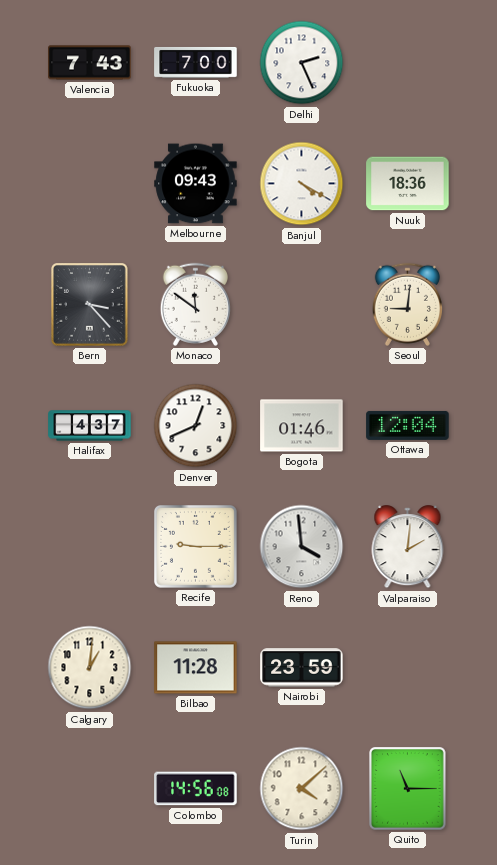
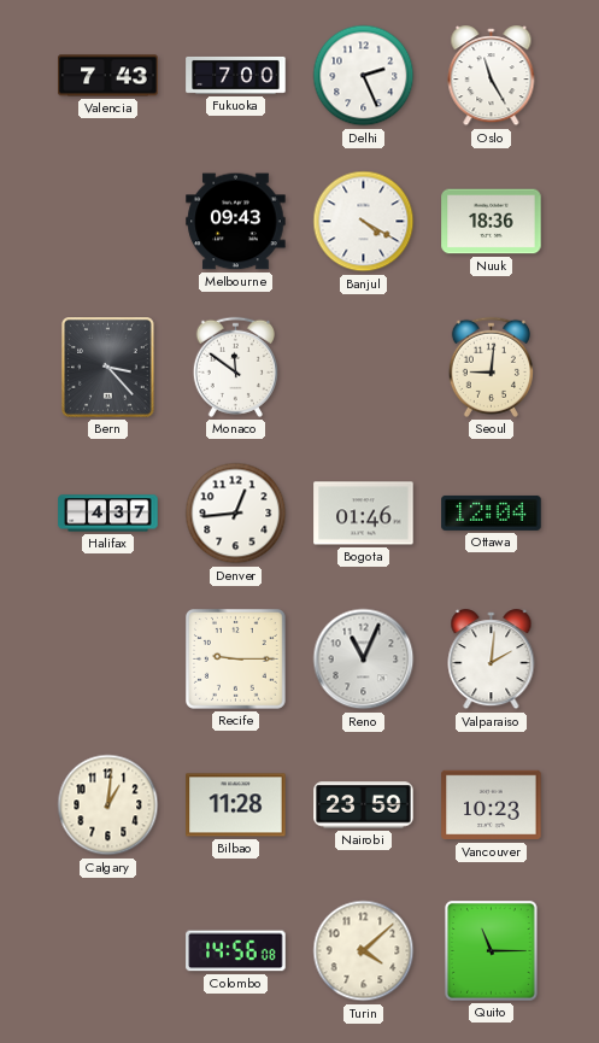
Oslo: none -> 11:25
Denver: 12:41 -> 12:44
Reno: 3:59 -> 11:04
Vancouver: none -> 10:23
